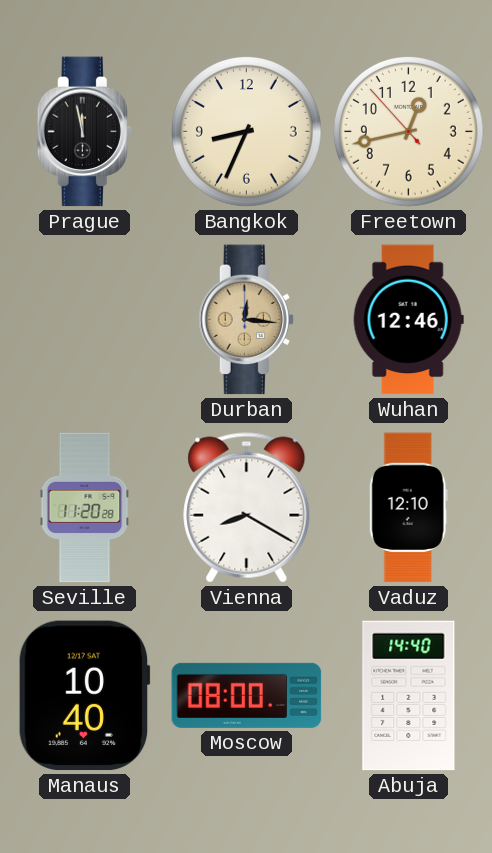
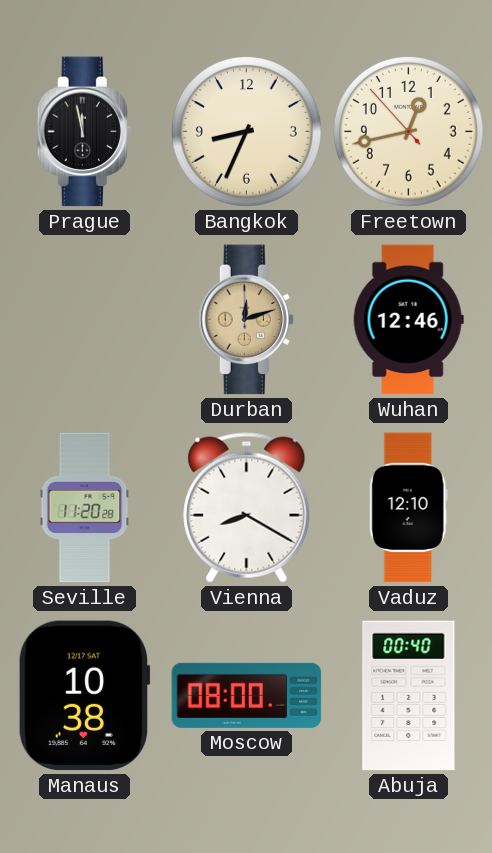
Durban: 12:16 -> 12:12
Manaus: 10:40 -> 10:38
Abuja: 14:40 -> 00:40
